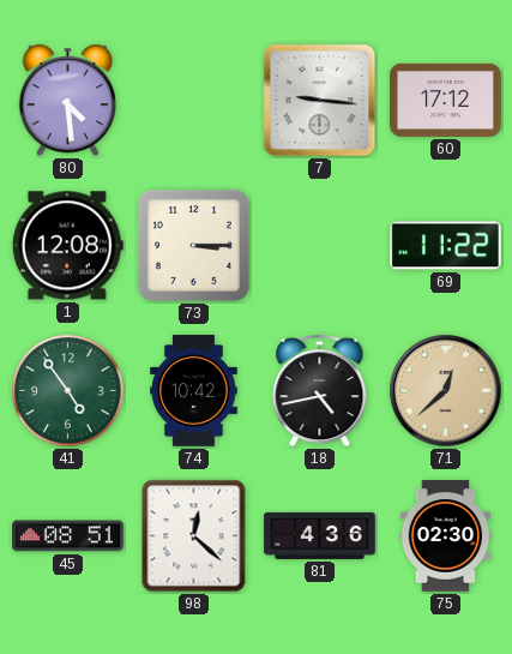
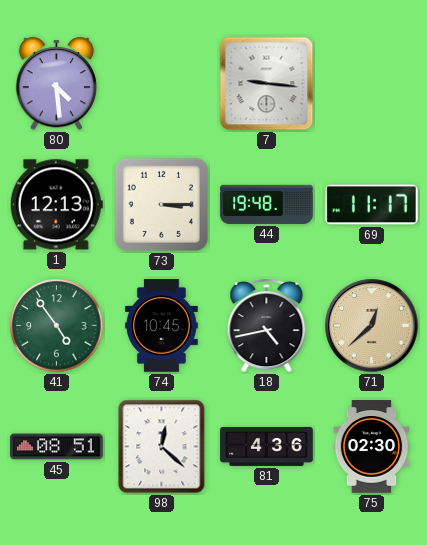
60: 17:12 -> none
1: 12:08 -> 12:13
44: none -> 19:48
69: 11:22 -> 11:17
74: 10:42 -> 10:45
